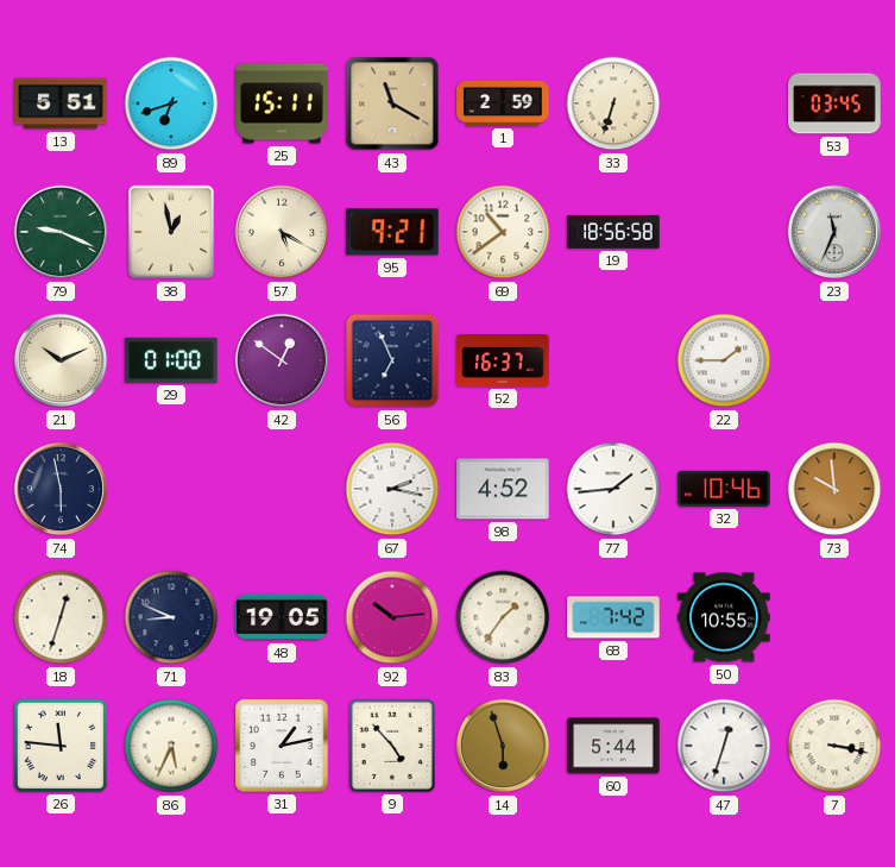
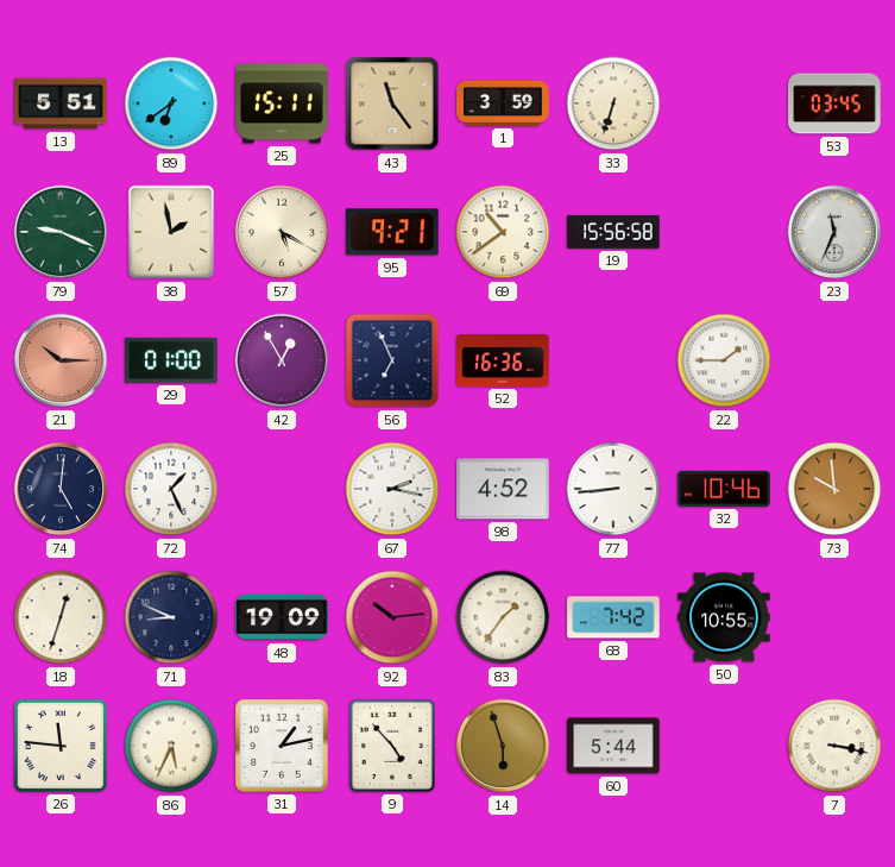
89: 6:42 -> 6:39
43: 11:20 -> 11:24
1: 2:59 -> 3:59
38: 12:58 -> 1:58
19: 18:56 -> 15:56
21: 10:11 -> 10:15
21 dial: cream -> salmon
42: 12:51 -> 12:55
52: 16:37 -> 16:36
74: 5:58 -> 5:01
72: none -> 1:26
77: 1:44 -> 8:44
48: 19:05 -> 19:09
47: 12:33 -> none
